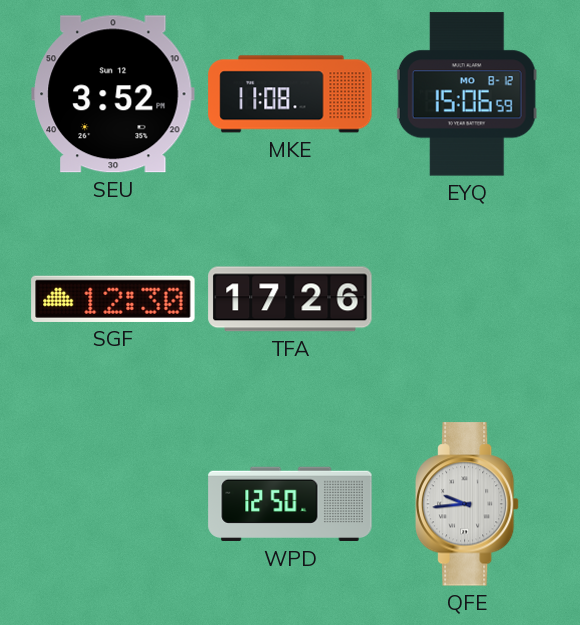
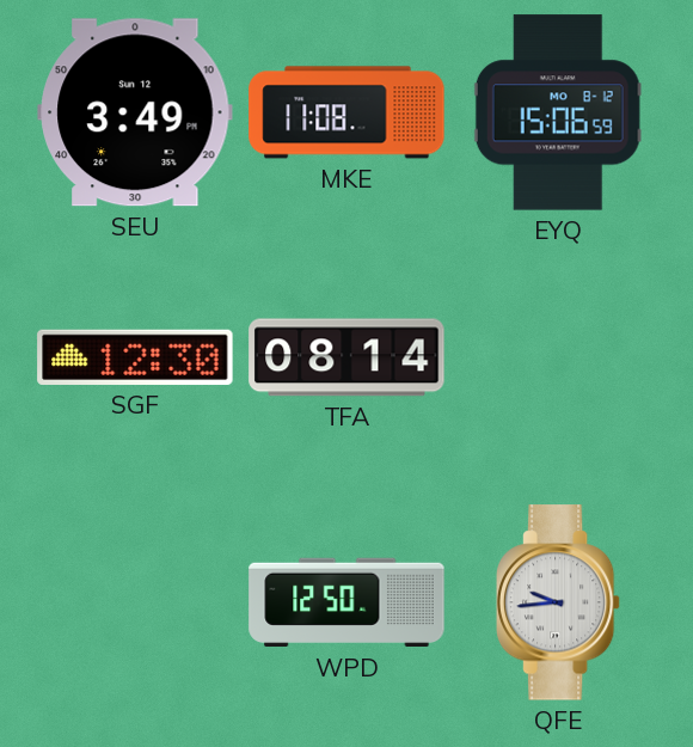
SEU: 3:52 -> 3:49
TFA: 17:26 -> 08:14
